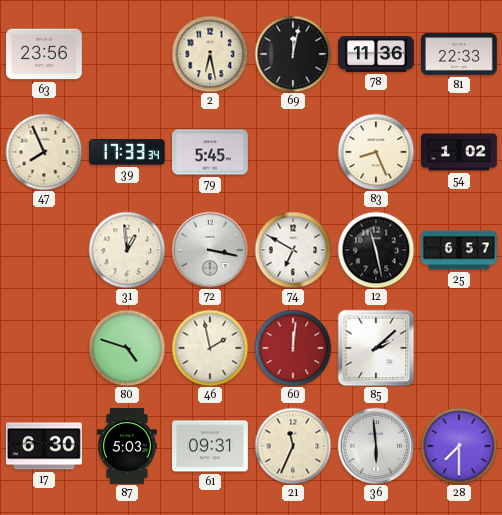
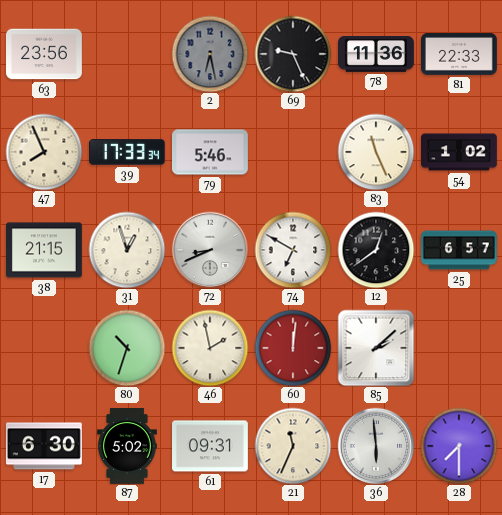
2 dial: cream -> grey
69: 12:02 -> 9:26
79: 5:45 -> 5:46
83: 8:26 -> 11:26
38: none -> 21:15
31: 12:59 -> 12:57
72: 3:17 -> 8:41
12: 11:28 -> 12:39
80: 4:48 -> 10:33
87: 5:03 -> 5:02
